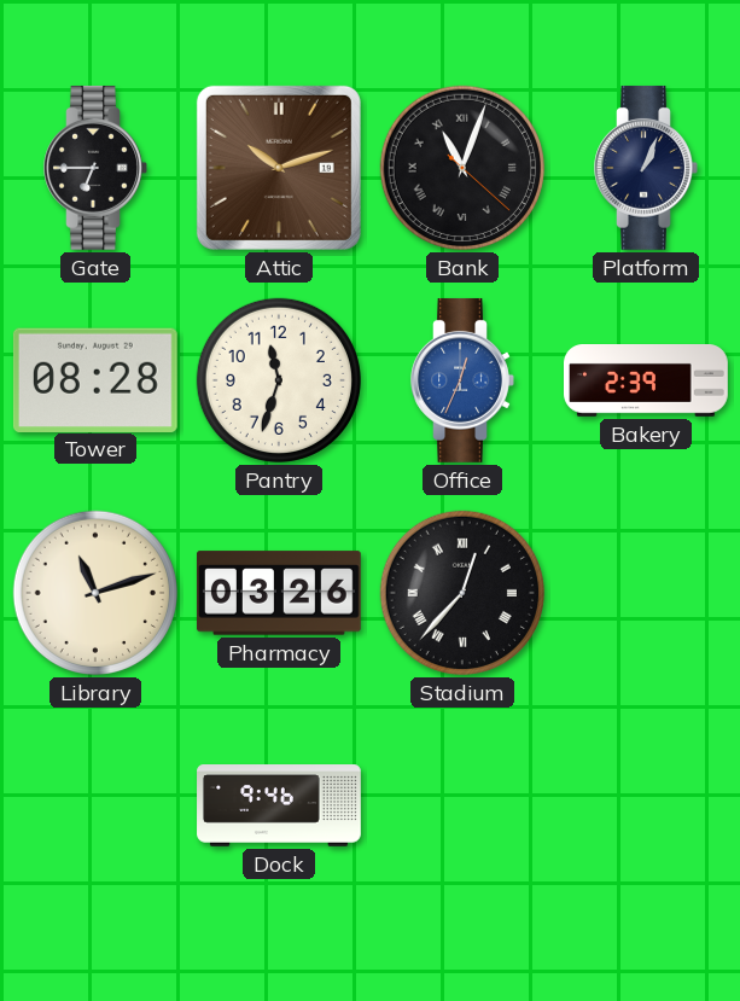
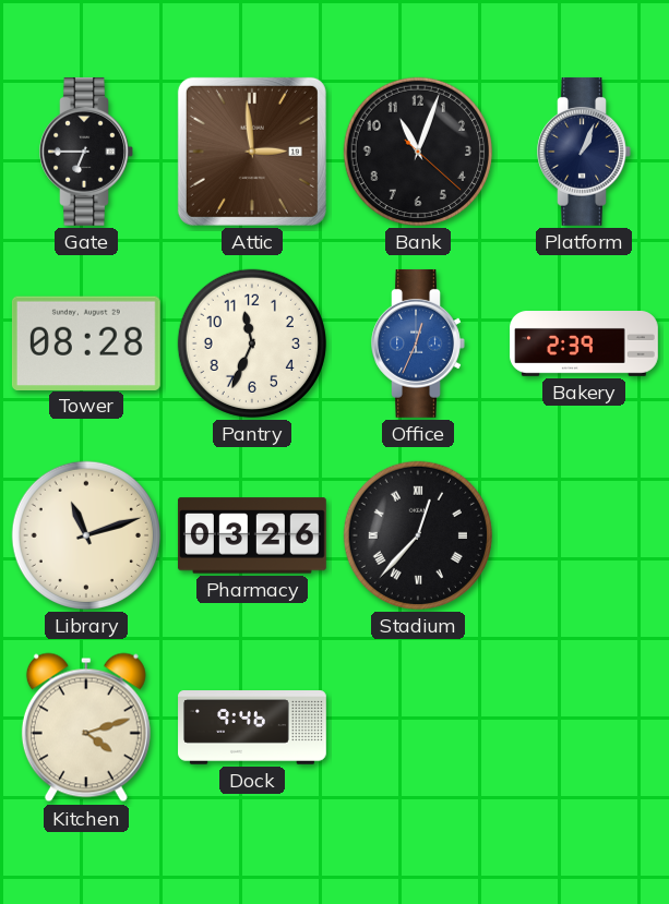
Attic: 10:12 -> 2:59
Bank numerals: Roman -> Arabic
Pantry: 11:33 -> 11:34
Kitchen: none -> 4:12
